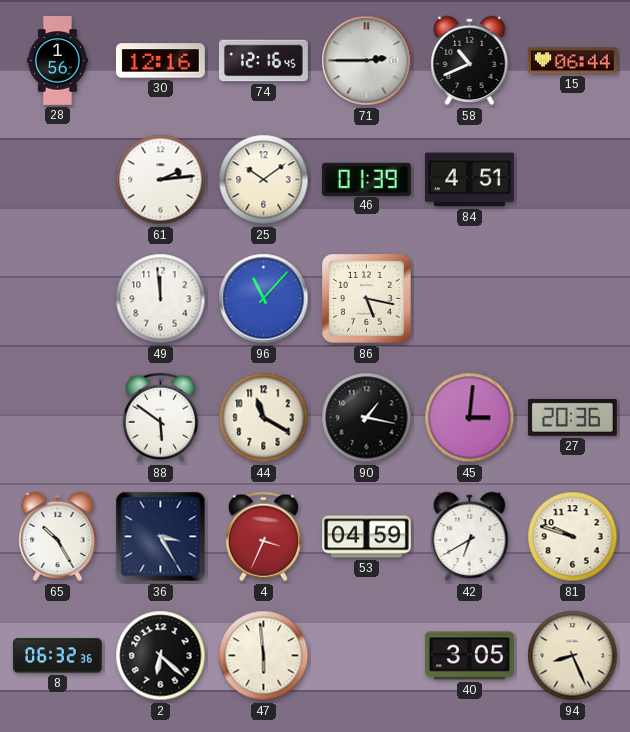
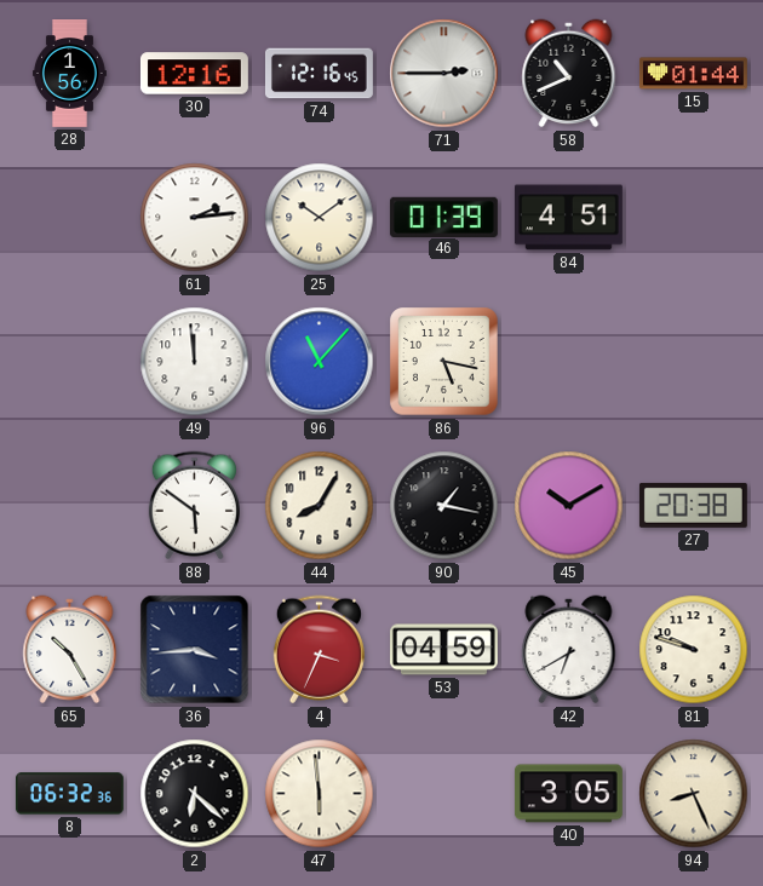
15: 06:44 -> 01:44
44: 11:20 -> 8:05
45: 3:01 -> 10:10
27: 20:36 -> 20:38
36: 3:25 -> 3:44
